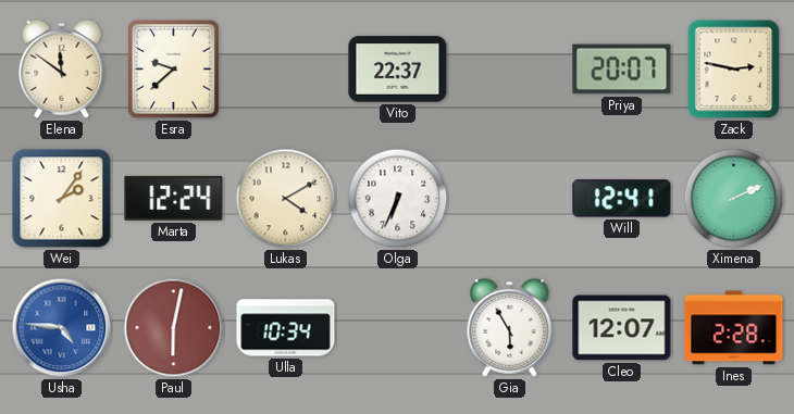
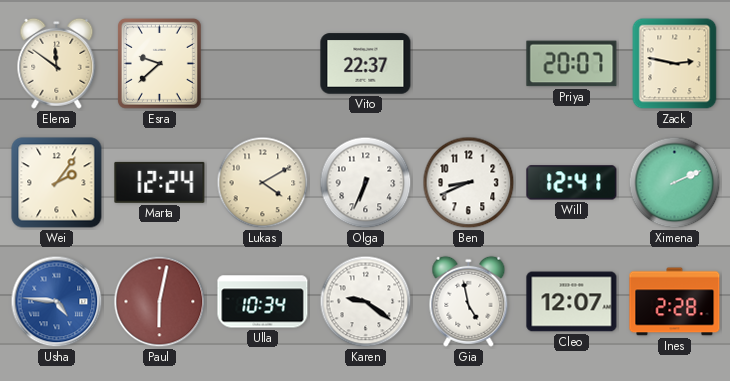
Ben: none -> 8:41
Karen: none -> 9:21
Gia: 5:55 -> 4:58
